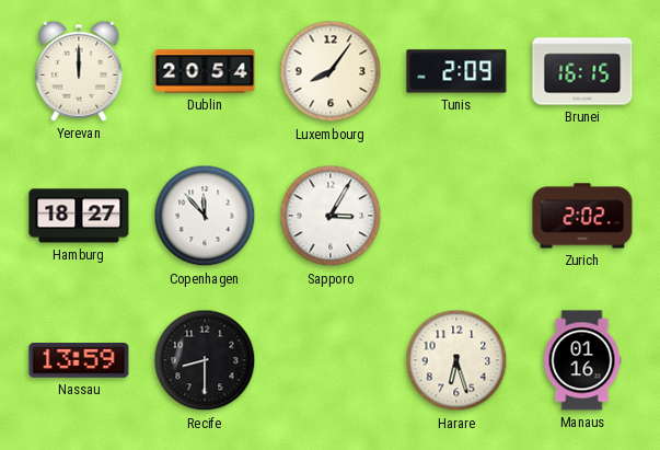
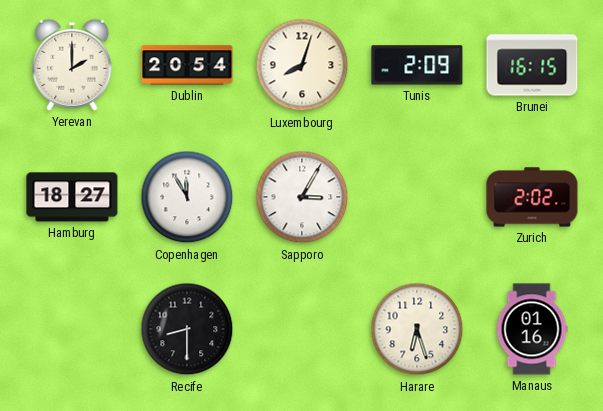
Yerevan: 12:00 -> 2:00
Luxembourg: 8:06 -> 8:03
Copenhagen: 11:53 -> 11:55
Nassau: 13:59 -> none
